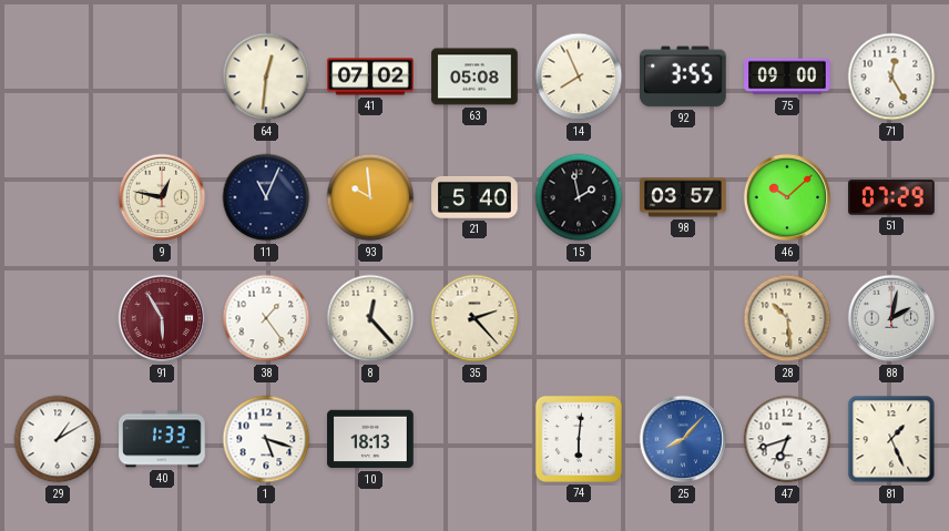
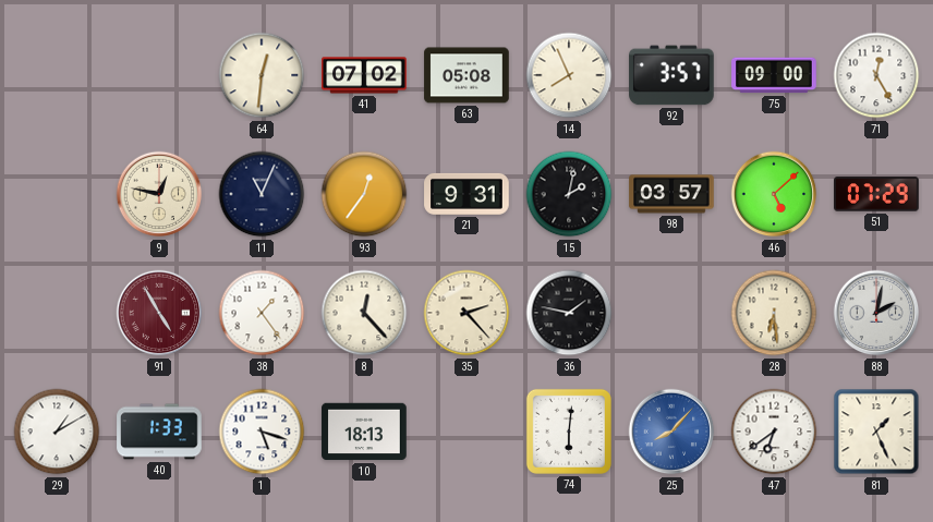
92: 3:55 -> 3:57
93: 9:59 -> 12:36
21: 5:40 -> 9:31
15: 1:58 -> 2:02
46: 10:08 -> 5:08
91: 5:55 -> 4:55
36: none -> 1:47
28: 10:29 -> 6:29
47: 6:42 -> 6:39
